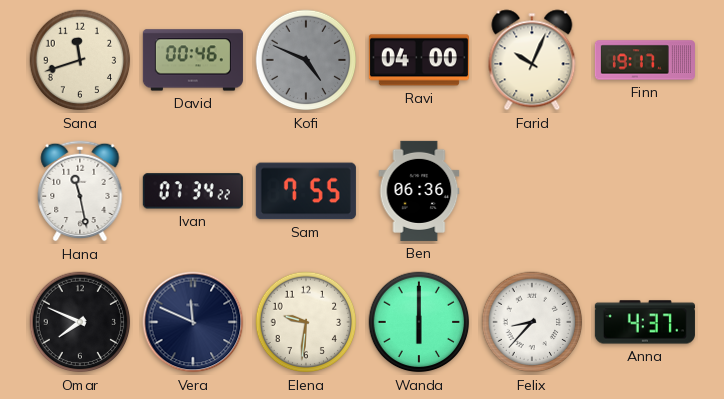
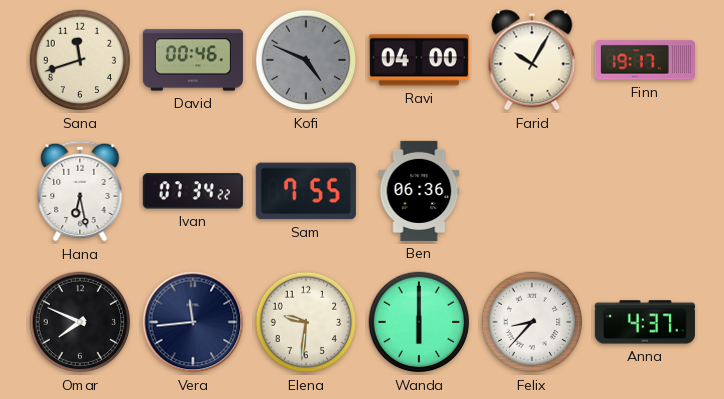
Farid: 10:04 -> 10:05
Hana: 11:28 -> 6:28
Vera: 11:49 -> 11:44
